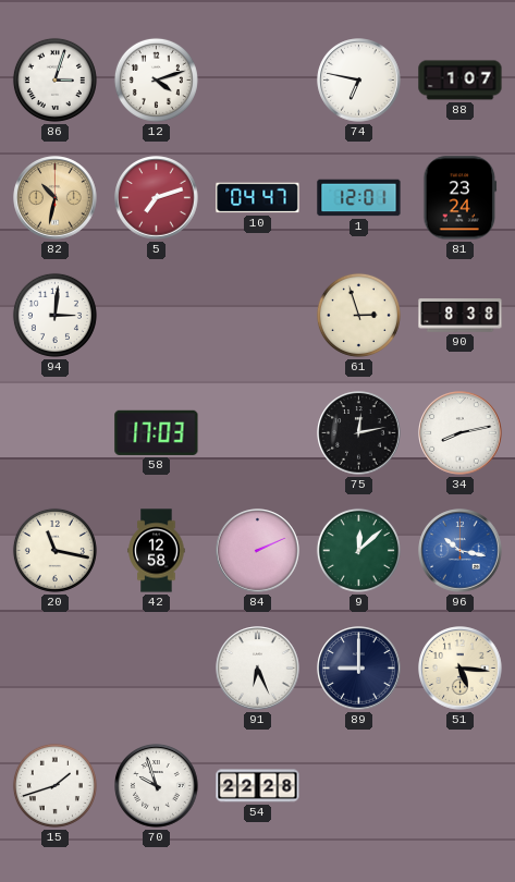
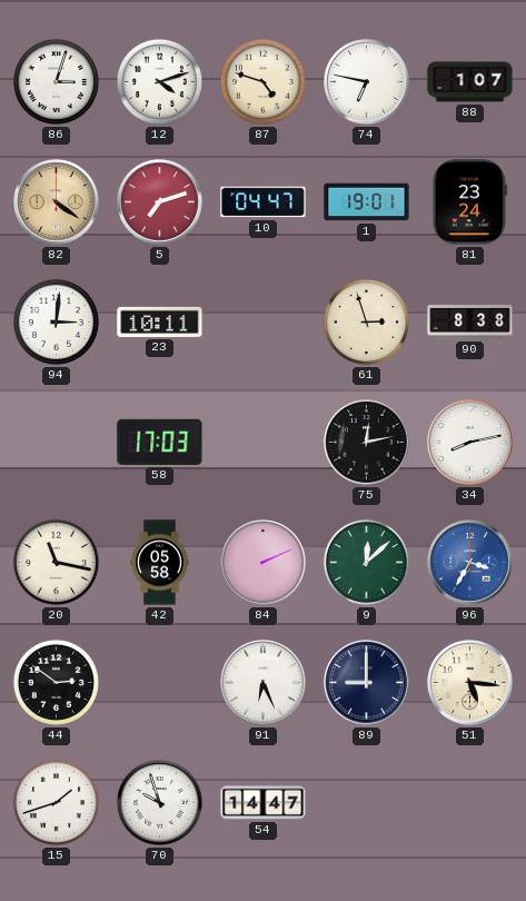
87: none -> 4:48
82: 10:32 -> 4:21
1: 12:01 -> 19:01
23: none -> 10:11
42: 12:58 -> 05:58
96: 10:17 -> 3:35
44: none -> 2:51
54: 22:28 -> 14:47
